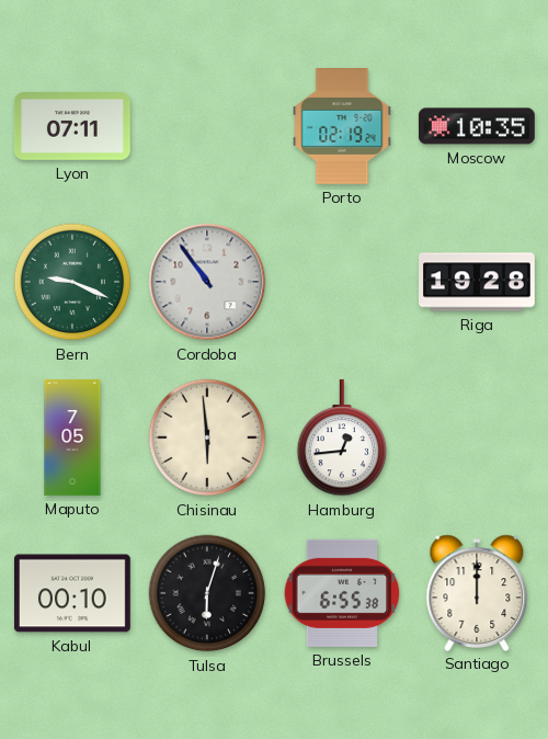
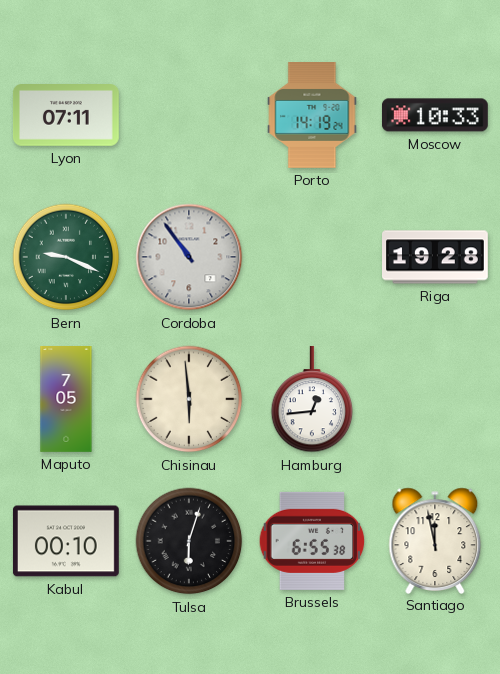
Porto: 02:19 -> 14:19
Moscow: 10:35 -> 10:33
Santiago: 12:00 -> 11:58
